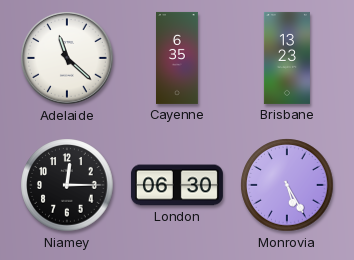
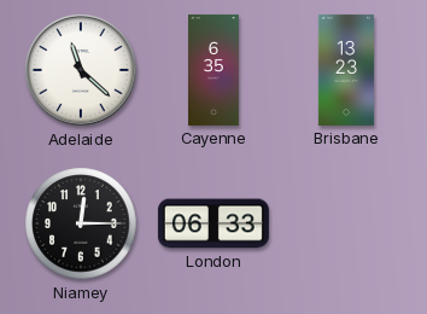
London: 06:30 -> 06:33
Monrovia: 5:25 -> none
